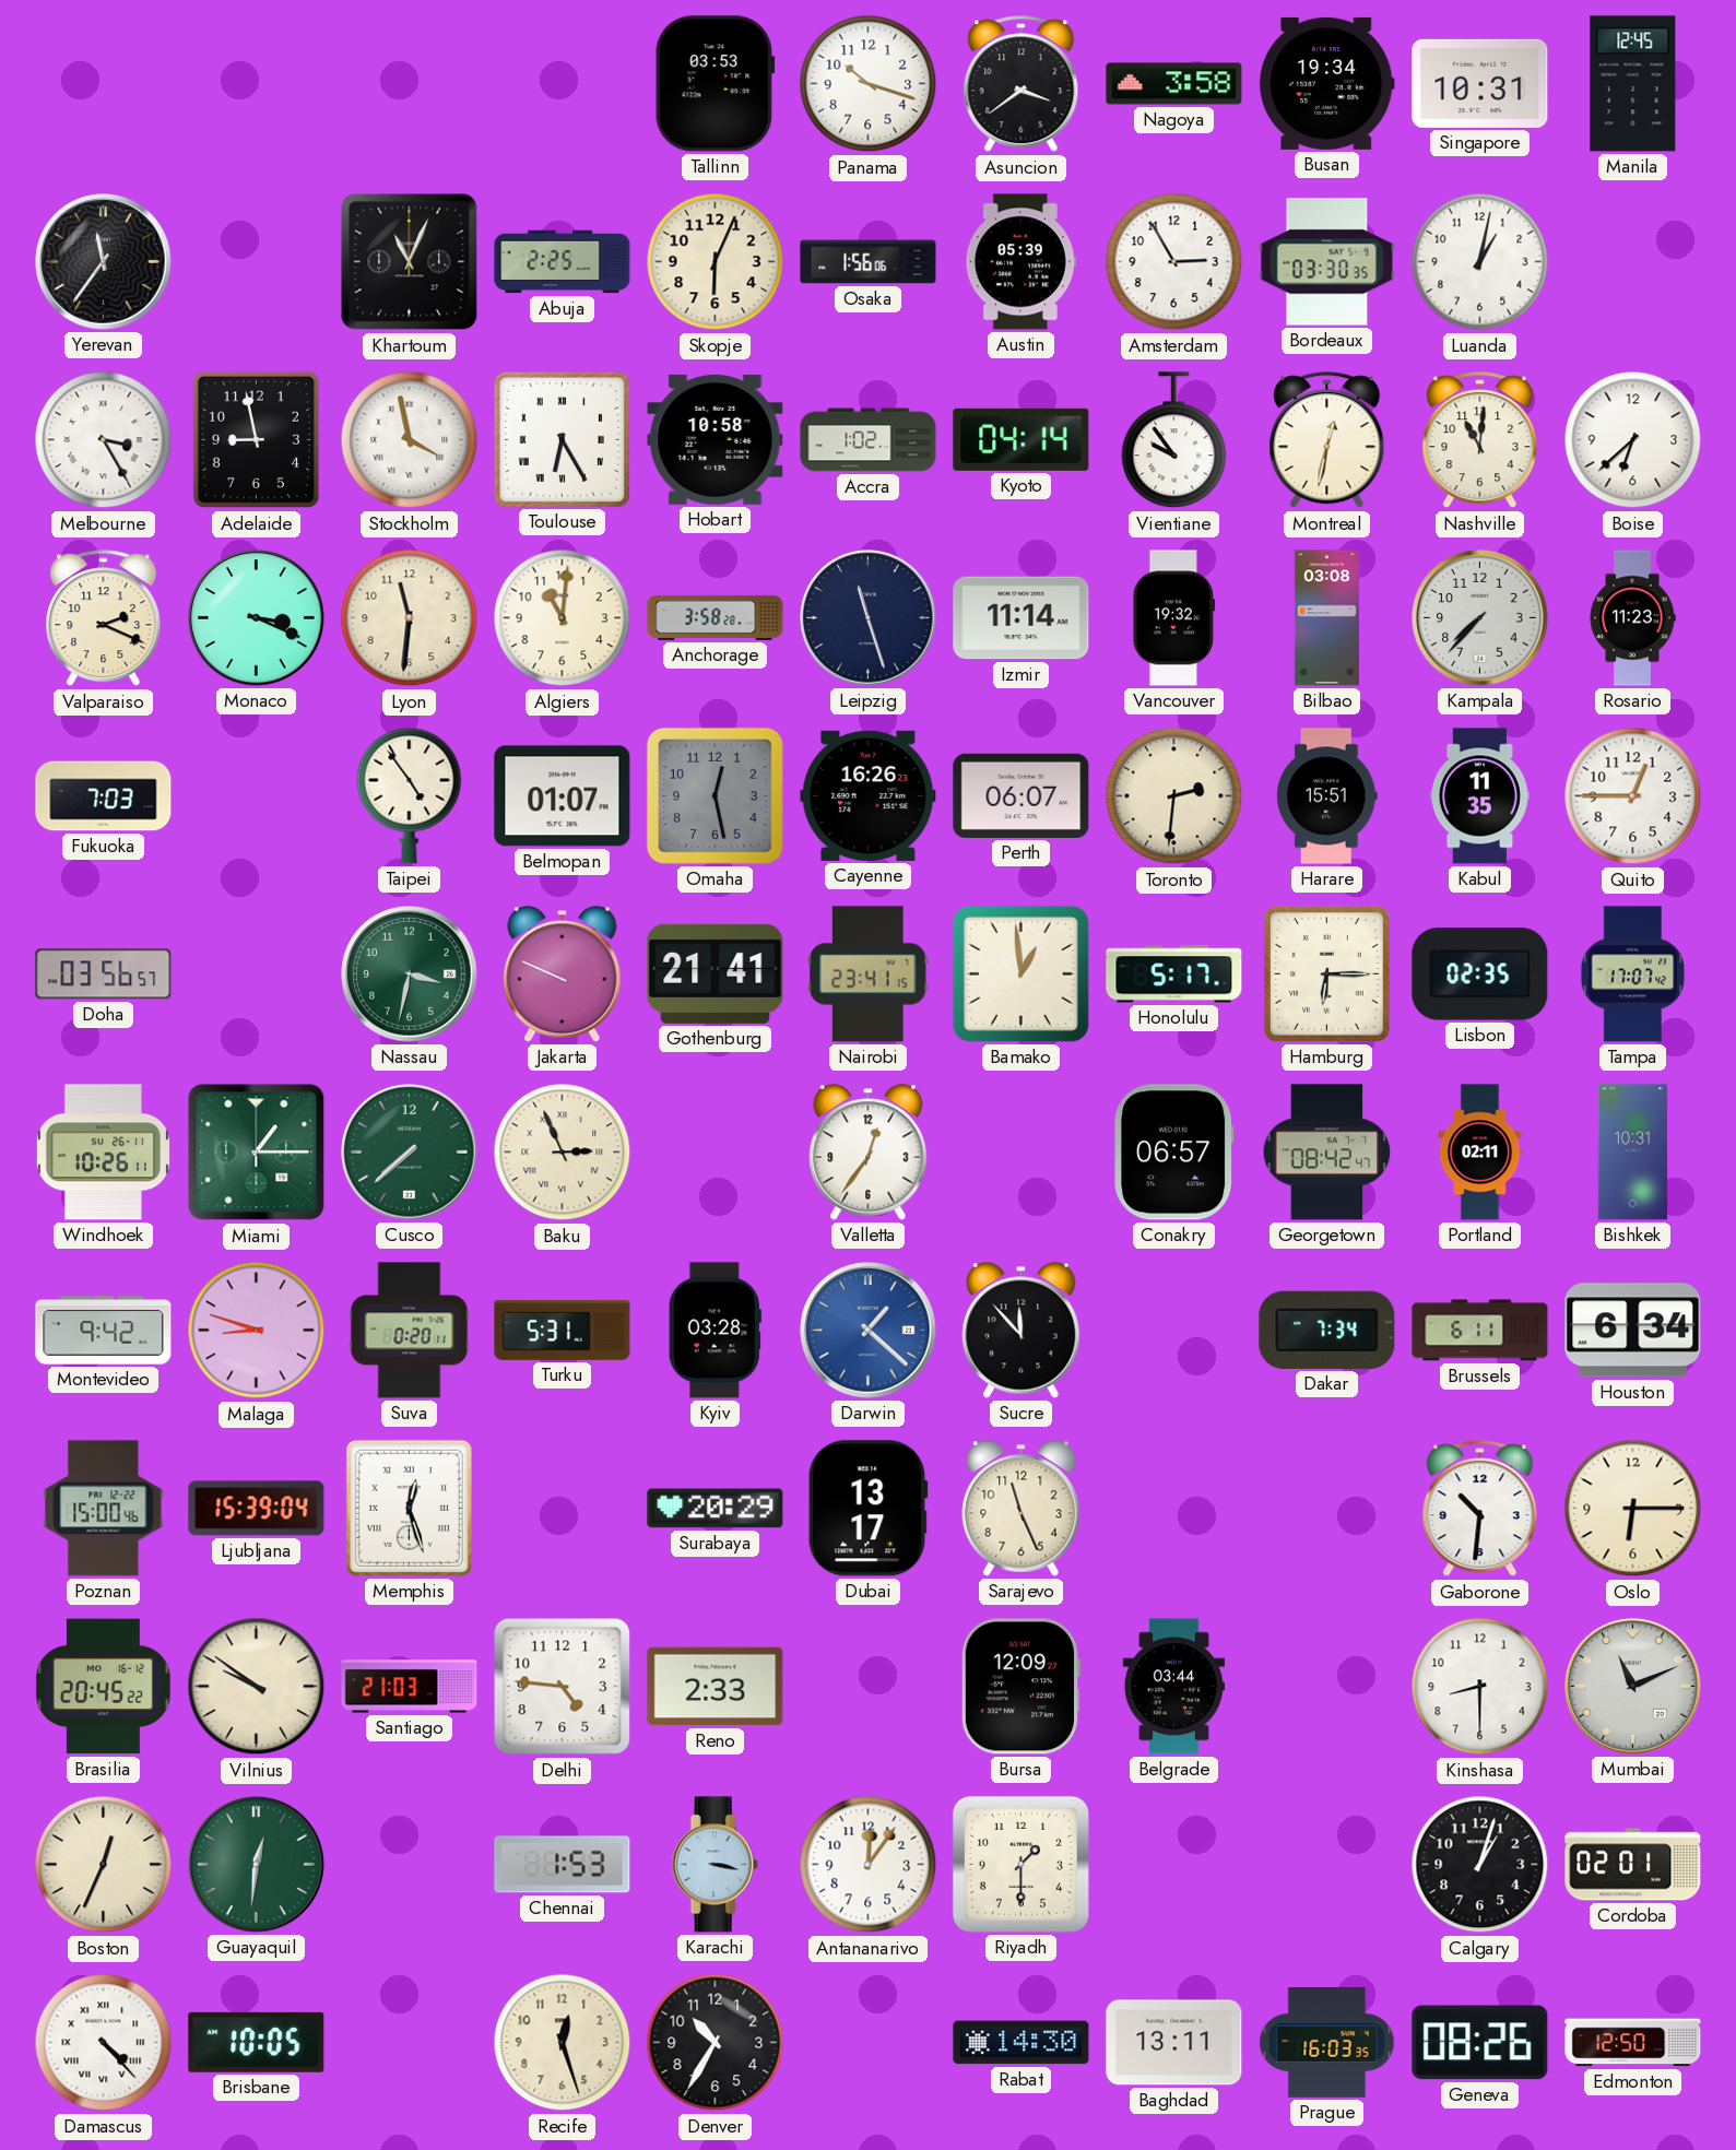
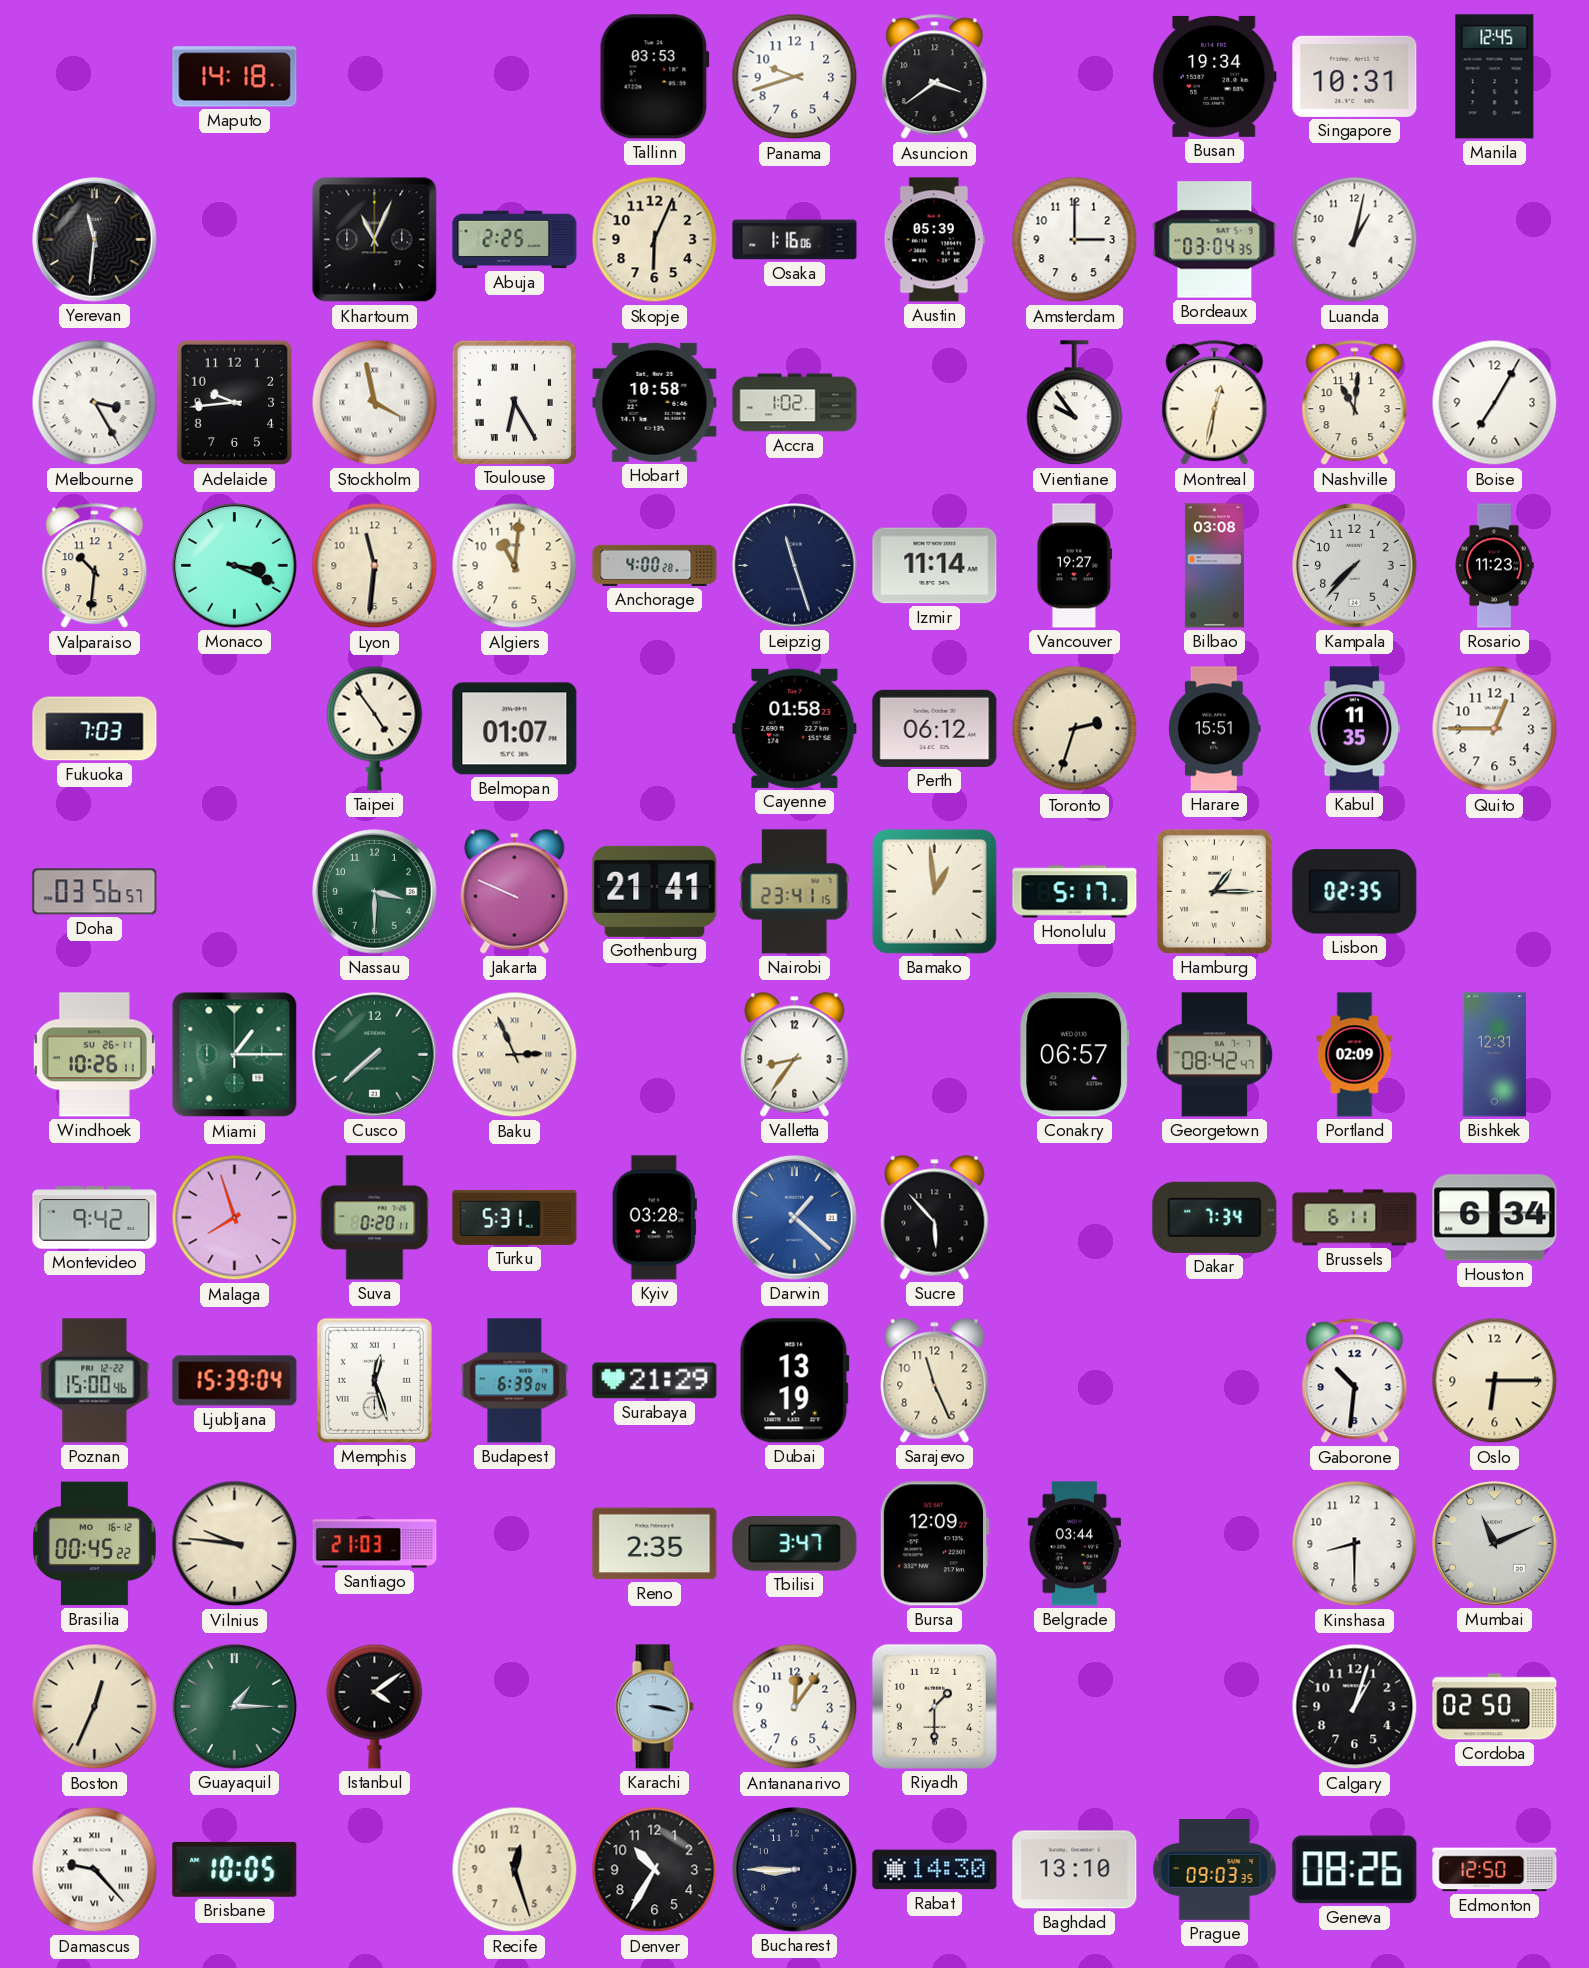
Maputo: none -> 14:18
Panama: 10:18 -> 9:42
Nagoya: 3:58 -> none
Yerevan: 11:36 -> 11:31
Osaka: 1:56 -> 1:16
Amsterdam: 2:55 -> 3:00
Bordeaux: 03:30 -> 03:04
Adelaide: 8:58 -> 9:44
Kyoto: 04:14 -> none
Boise: 6:38 -> 7:05
Valparaiso: 2:19 -> 10:31
Anchorage: 3:58 -> 4:00
Vancouver: 19:32 -> 19:27
Omaha: 12:28 -> none
Cayenne: 16:26 -> 01:58
Perth: 06:07 -> 06:12
Toronto: 2:31 -> 2:33
Nassau: 3:32 -> 3:30
Hamburg: 6:15 -> 1:15
Tampa: 17:07 -> none
Valletta: 12:36 -> 8:36
Portland: 02:11 -> 02:09
Bishkek: 10:31 -> 12:31
Malaga: 8:48 -> 7:57
Sucre: 11:53 -> 5:53
Budapest: none -> 6:39
Surabaya: 20:29 -> 21:29
Dubai: 13:17 -> 13:19
Brasilia: 20:45 -> 00:45
Vilnius: 9:51 -> 9:46
Delhi: 4:46 -> none
Reno: 2:33 -> 2:35
Tbilisi: none -> 3:47
Guayaquil: 12:31 -> 1:15
Istanbul: none -> 4:09
Chennai: 1:53 -> none
Cordoba: 02:01 -> 02:50
Damascus: 4:23 -> 9:23
Bucharest: none -> 8:45
Baghdad: 13:11 -> 13:10
Prague: 16:03 -> 09:03
